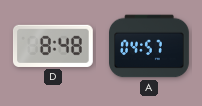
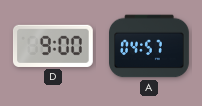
D: 8:48 -> 9:00
